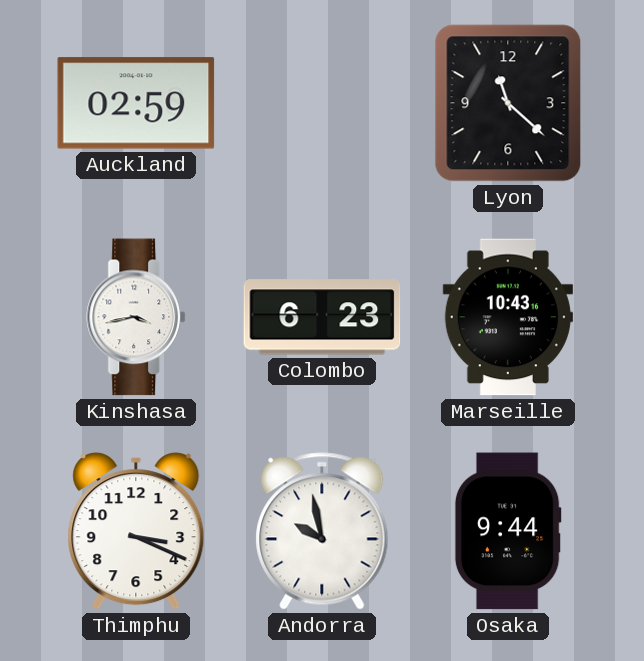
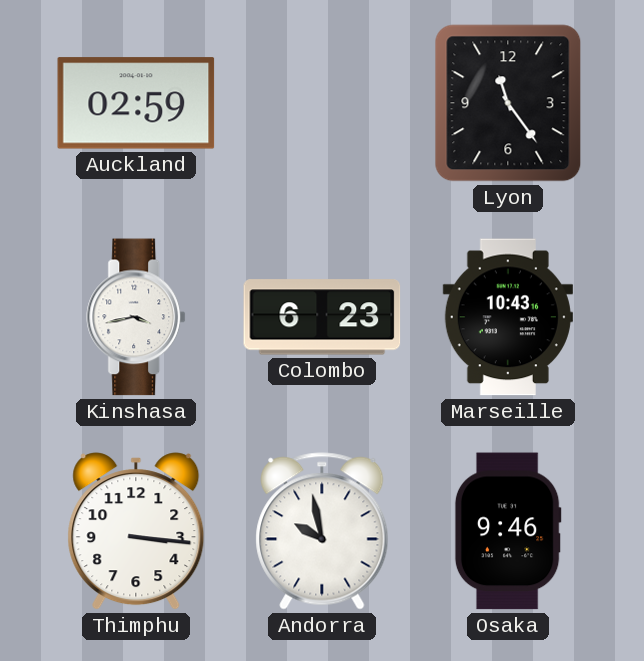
Lyon: 11:22 -> 11:24
Thimphu: 3:19 -> 3:16
Osaka: 9:44 -> 9:46
